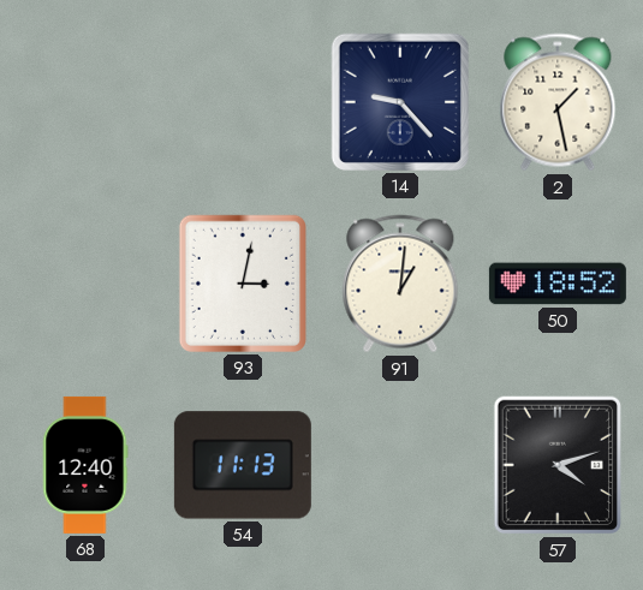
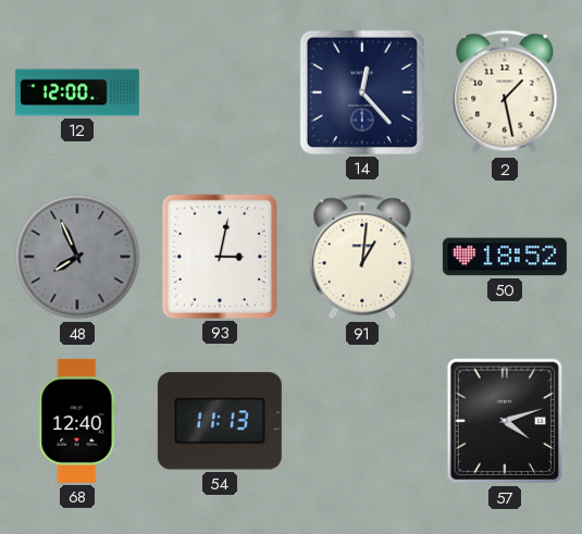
12: none -> 12:00
14: 9:23 -> 12:23
48: none -> 7:56
